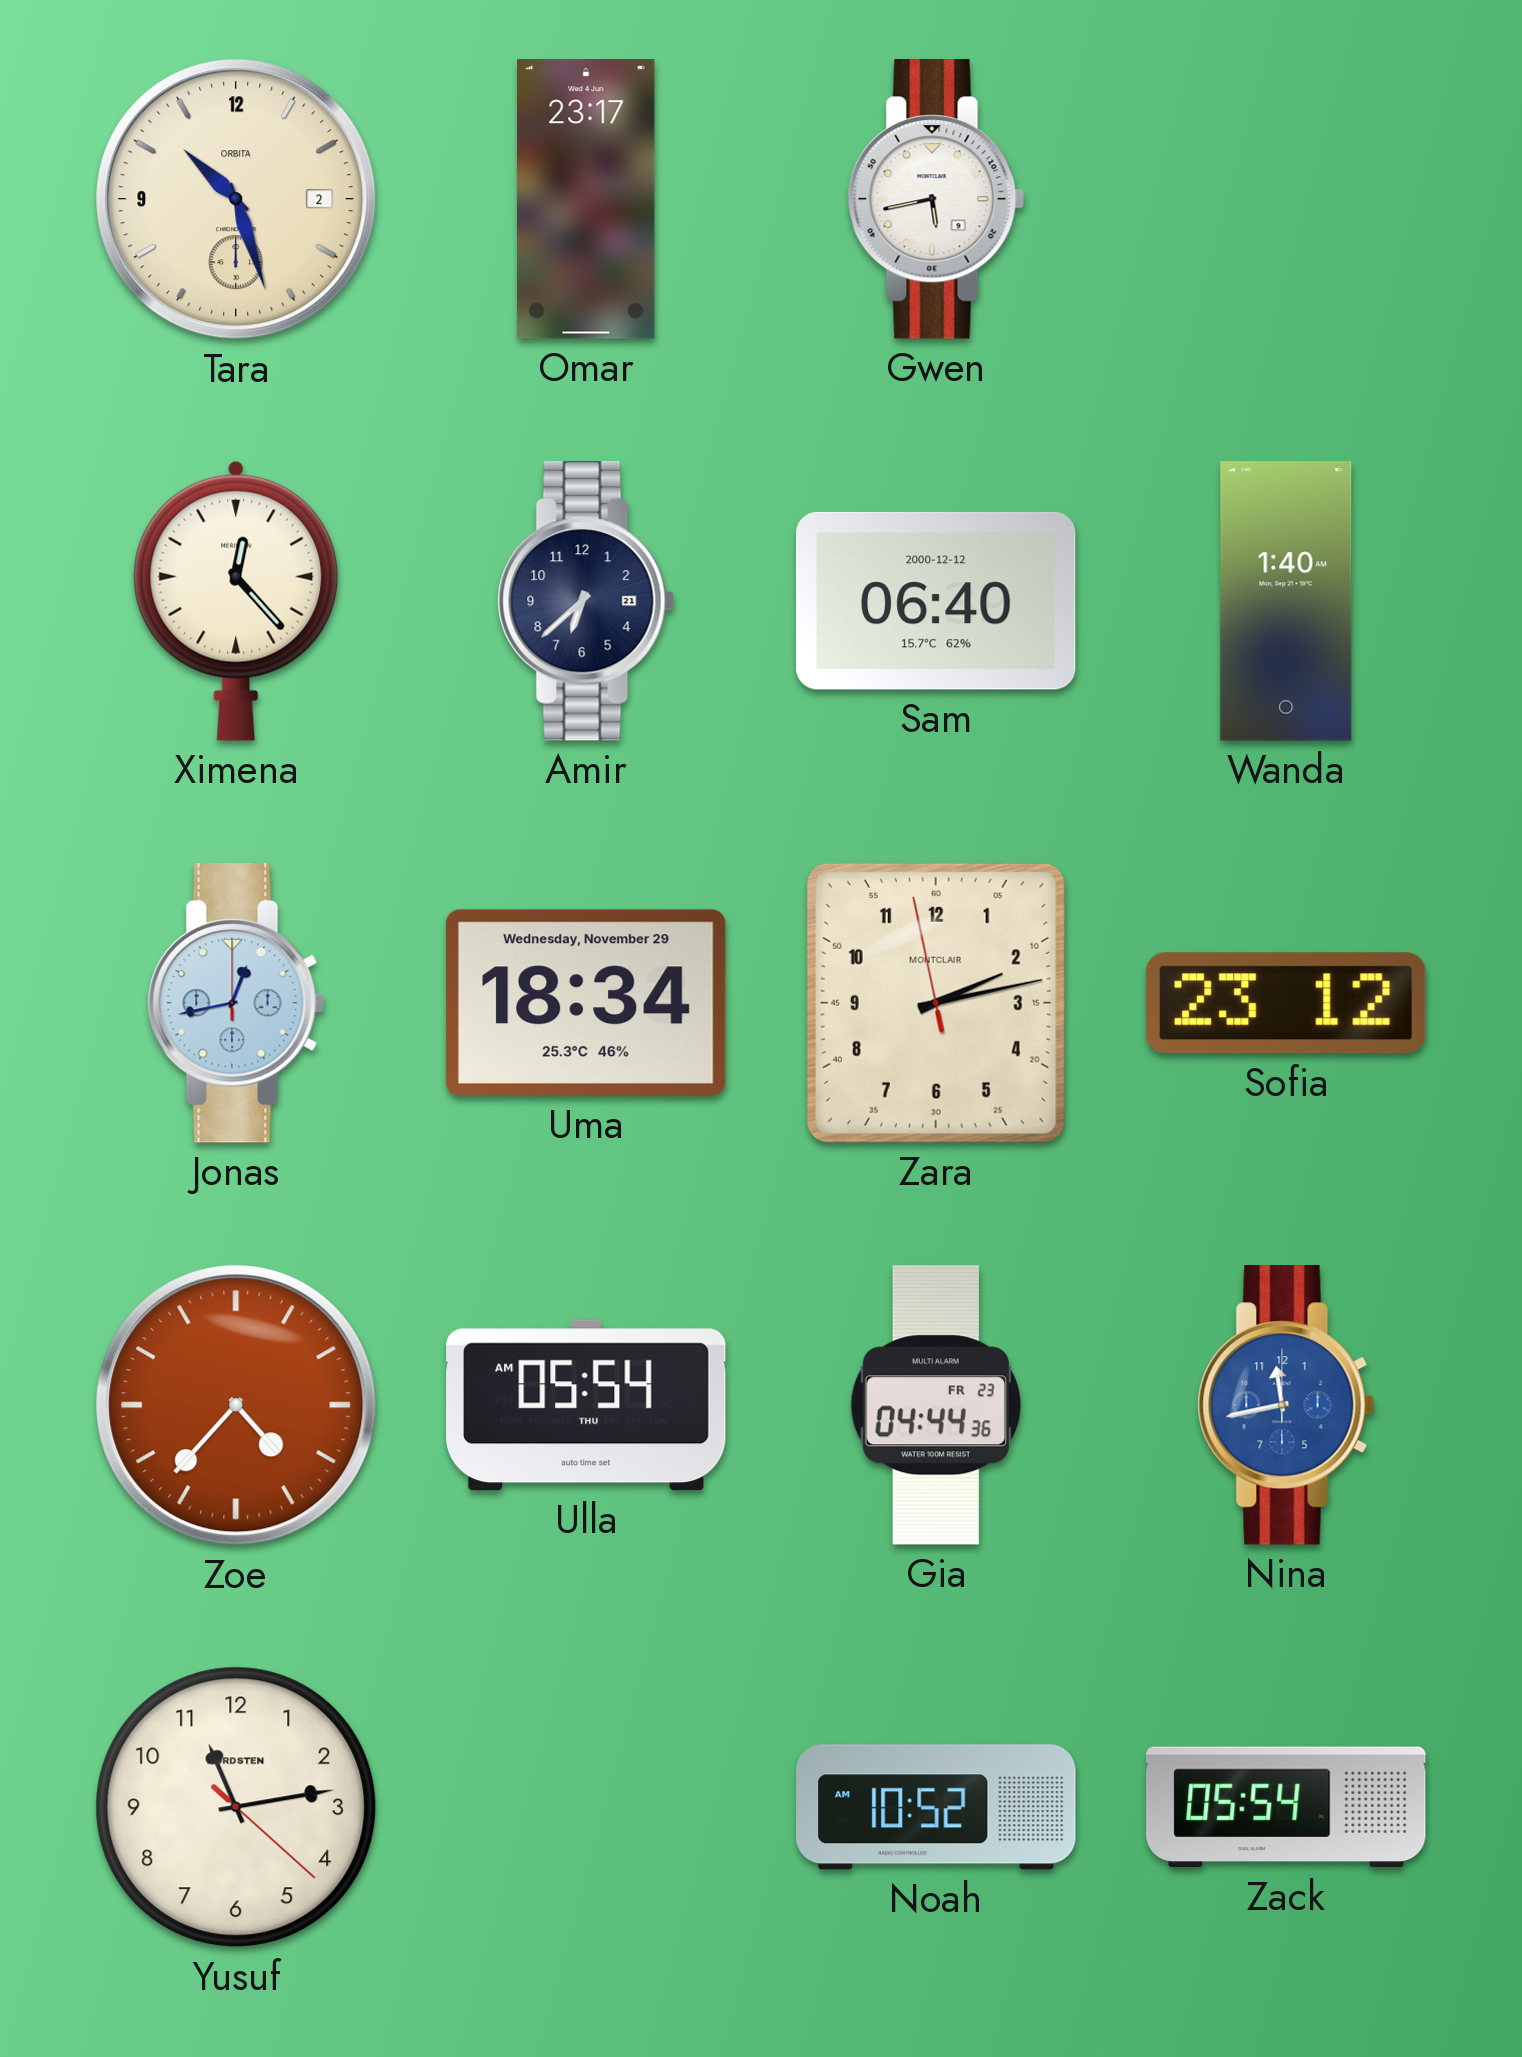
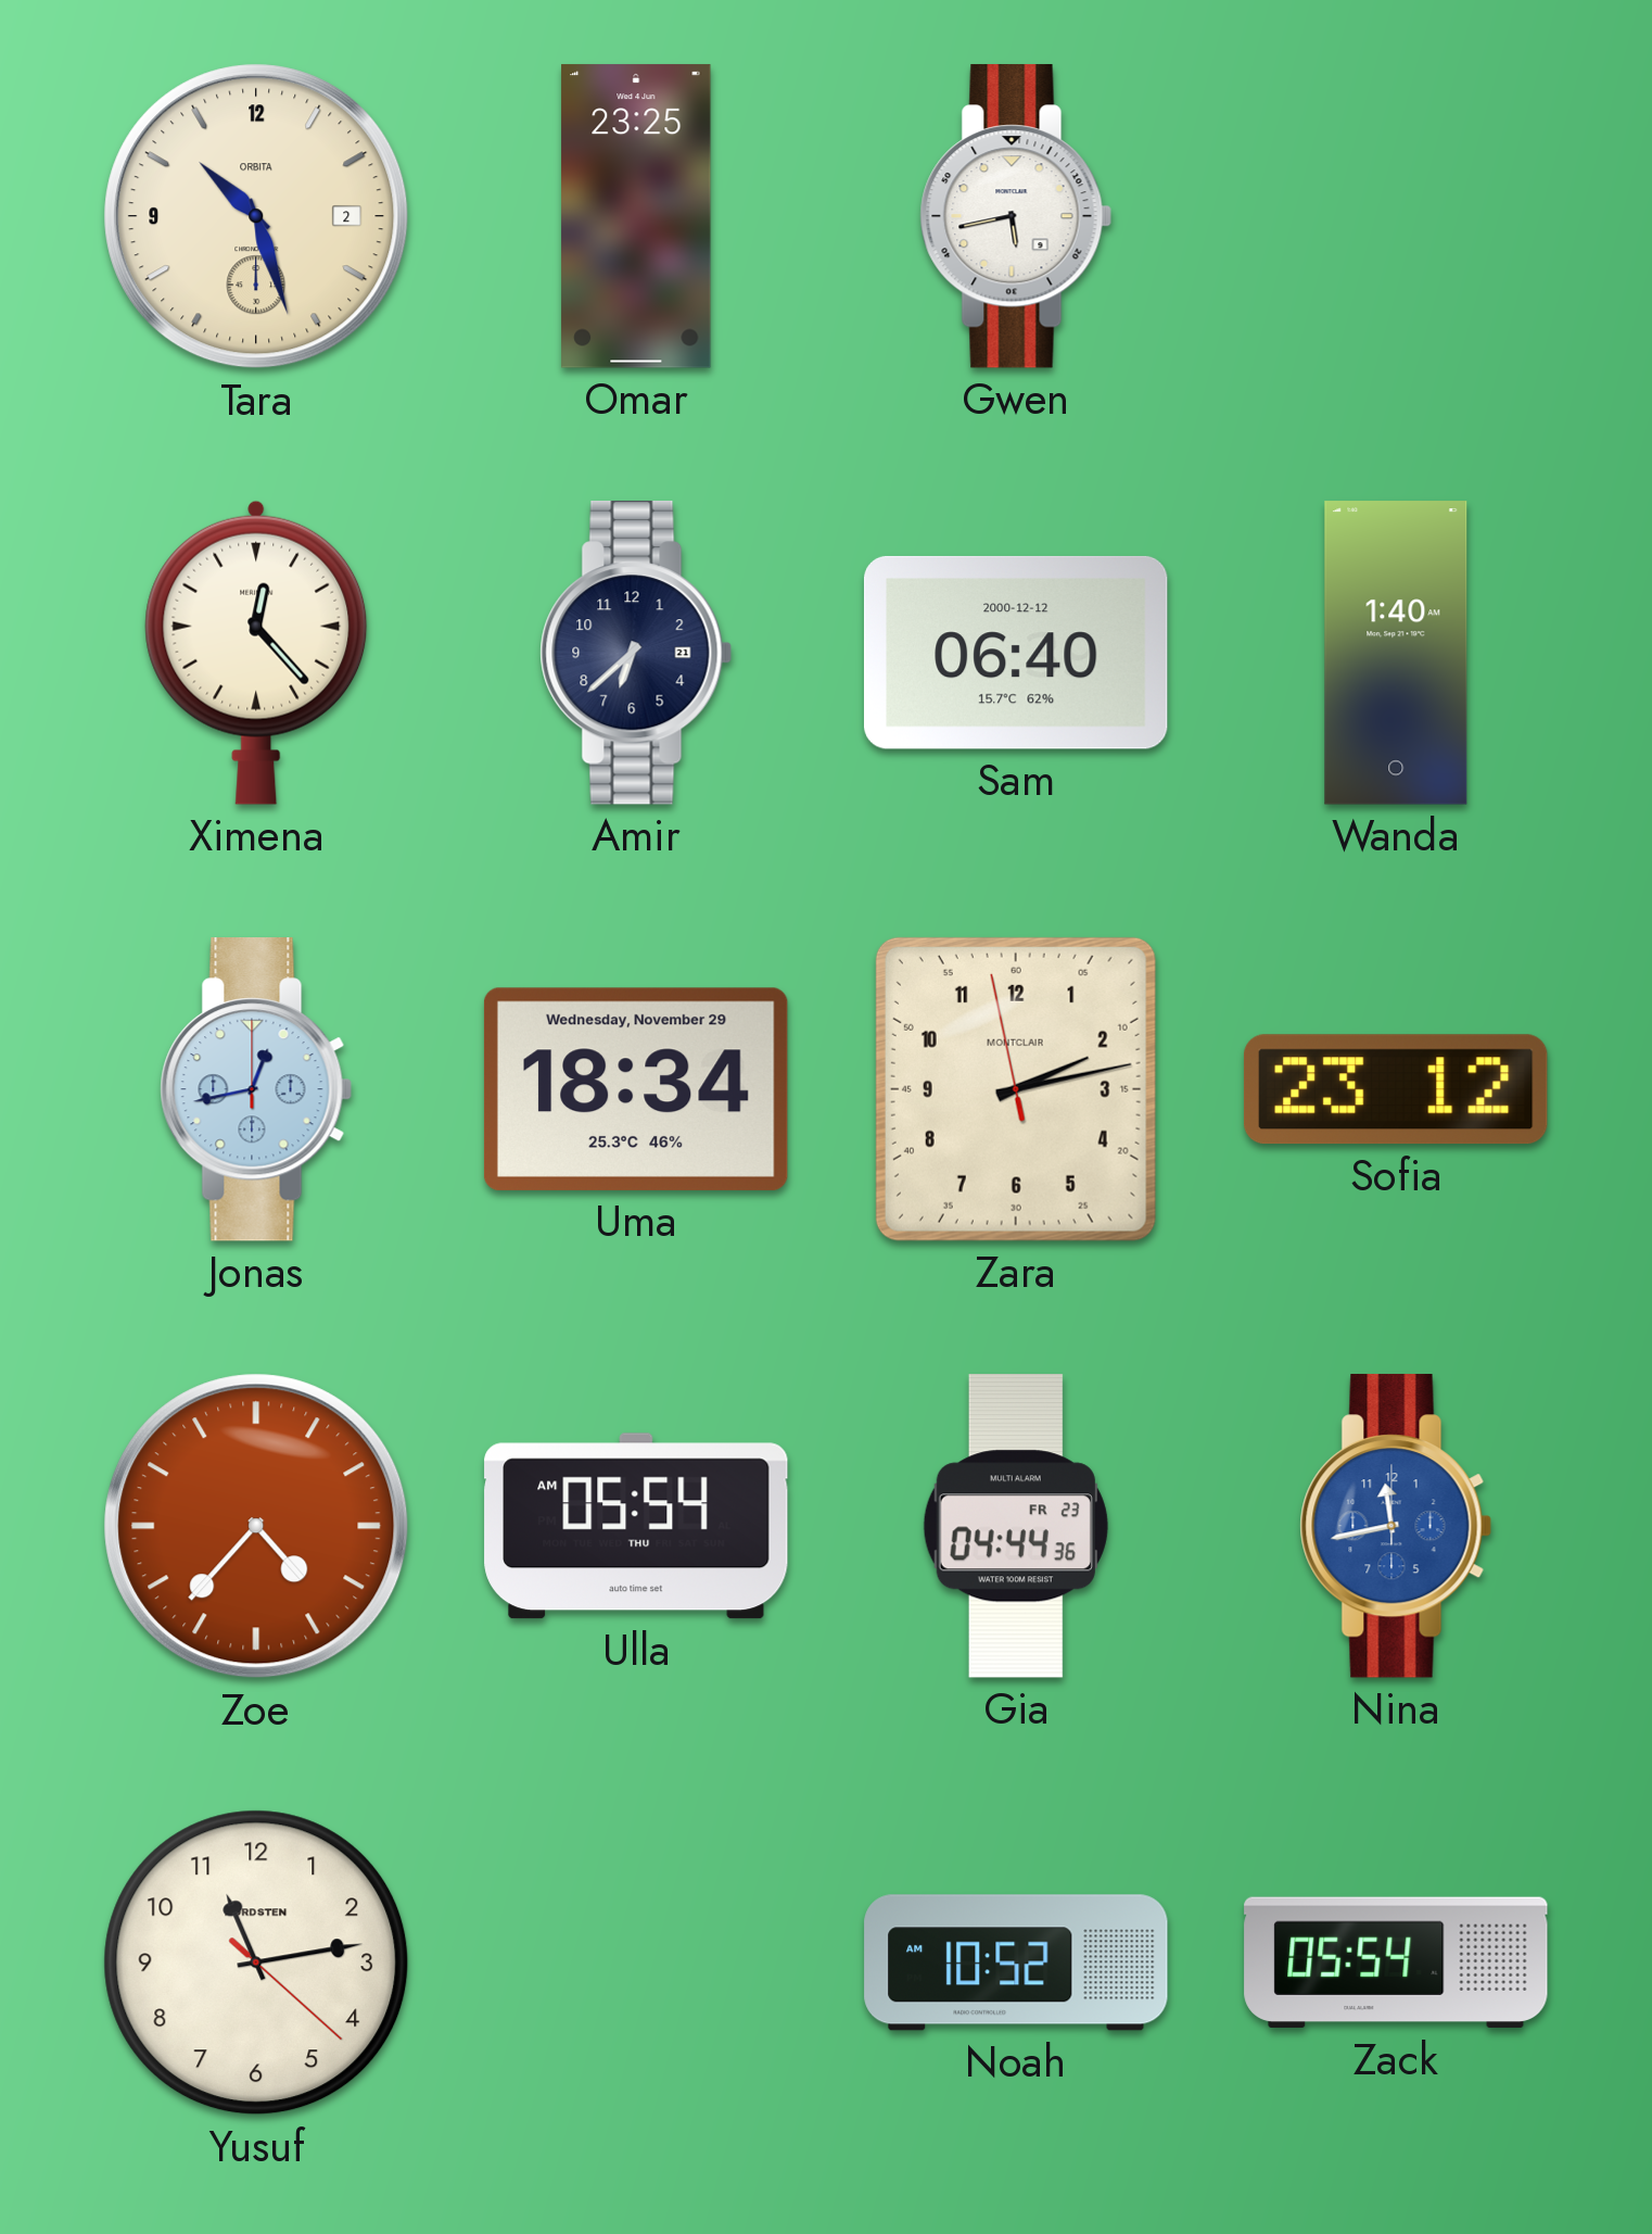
Omar: 23:17 -> 23:25
